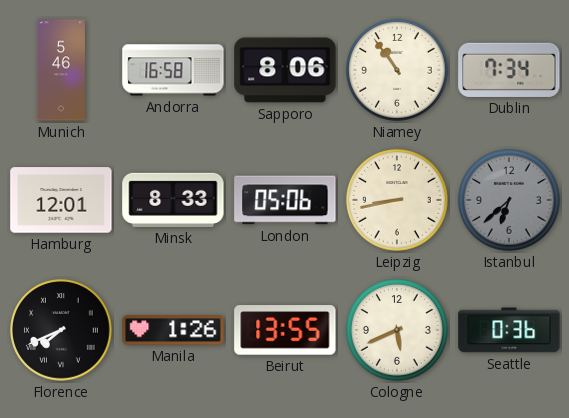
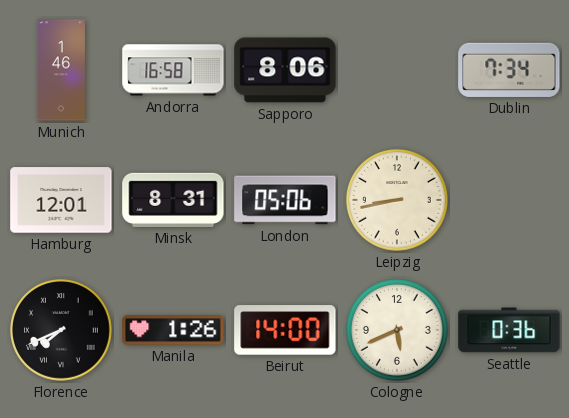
Munich: 5:46 -> 1:46
Niamey: 10:54 -> none
Minsk: 8:33 -> 8:31
Istanbul: 6:38 -> none
Beirut: 13:55 -> 14:00
